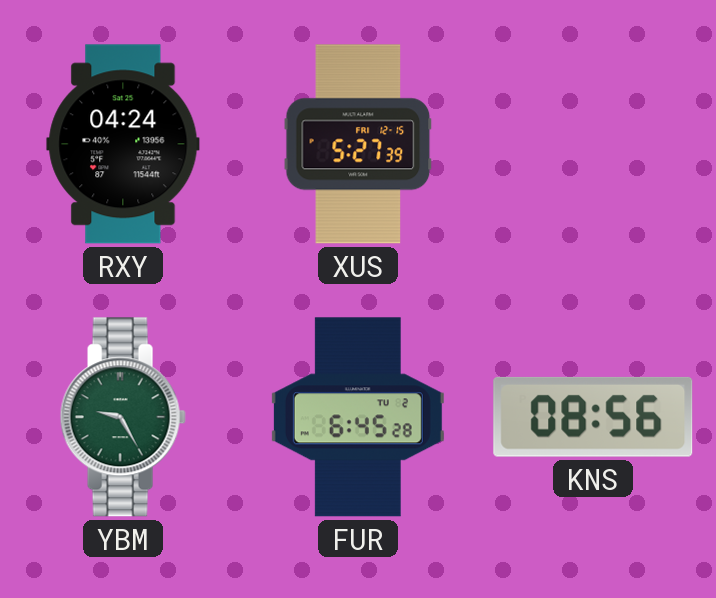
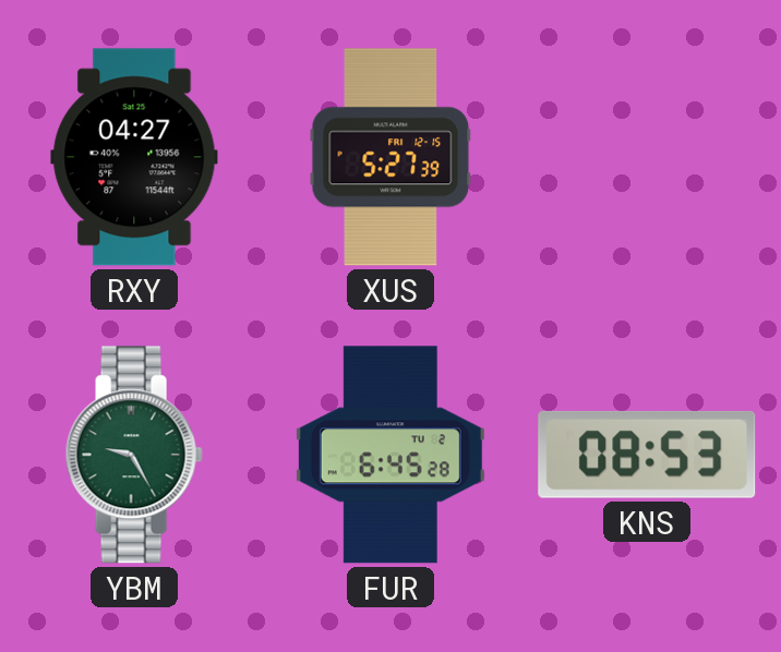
RXY: 04:24 -> 04:27
KNS: 08:56 -> 08:53
